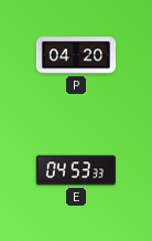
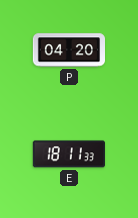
E: 04:53 -> 18:11
